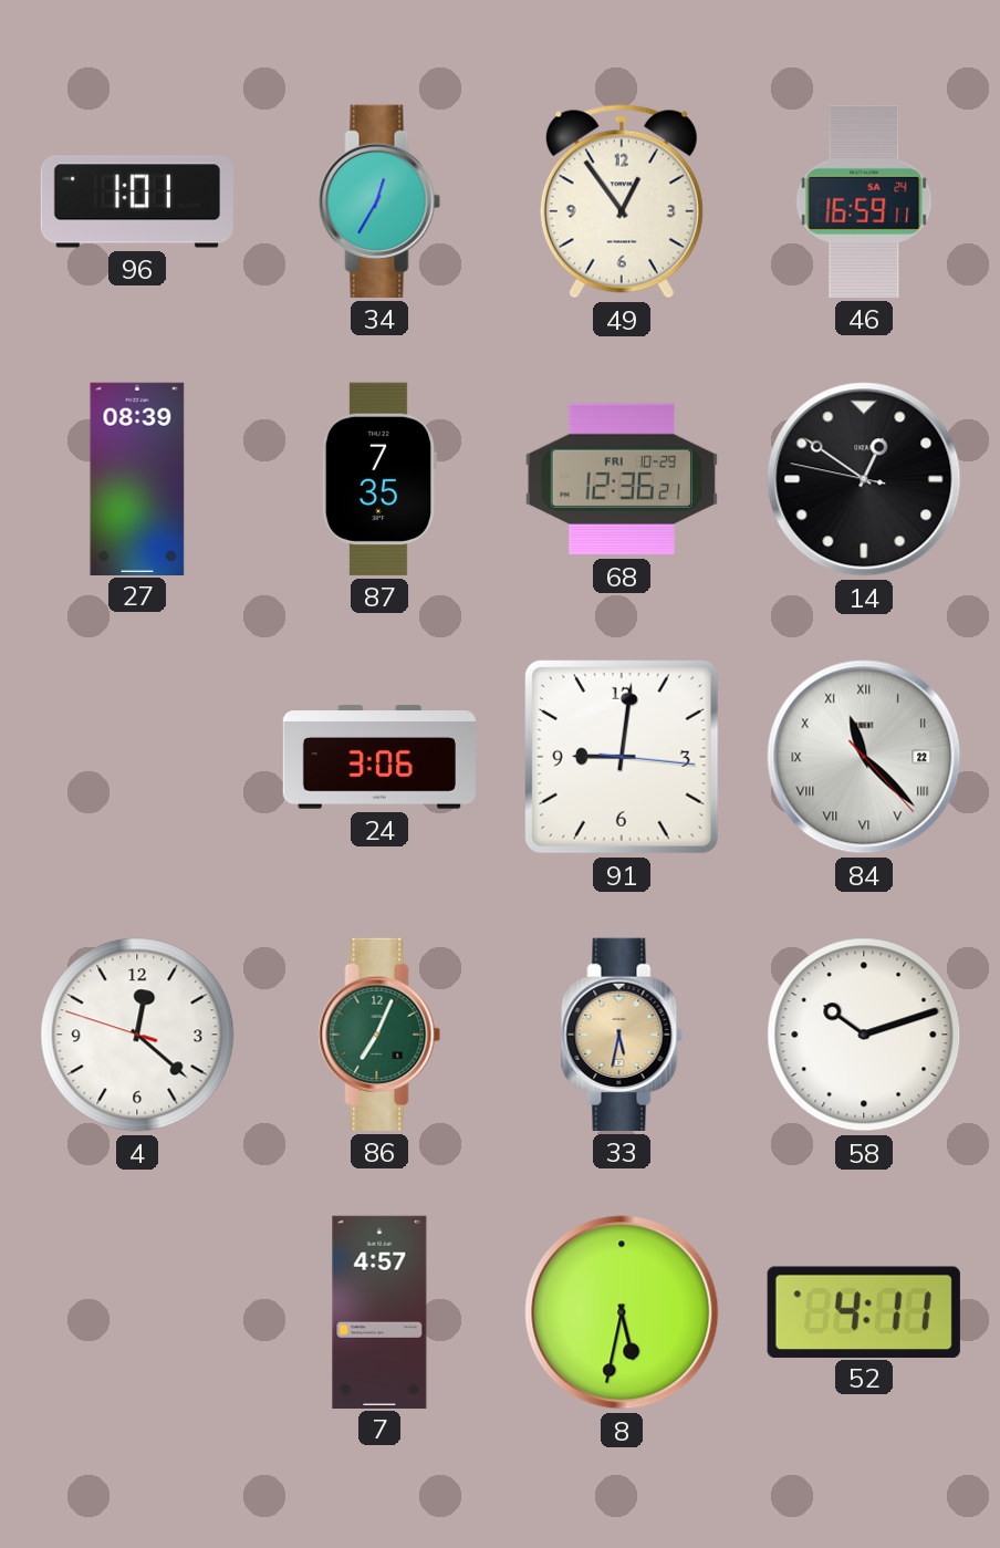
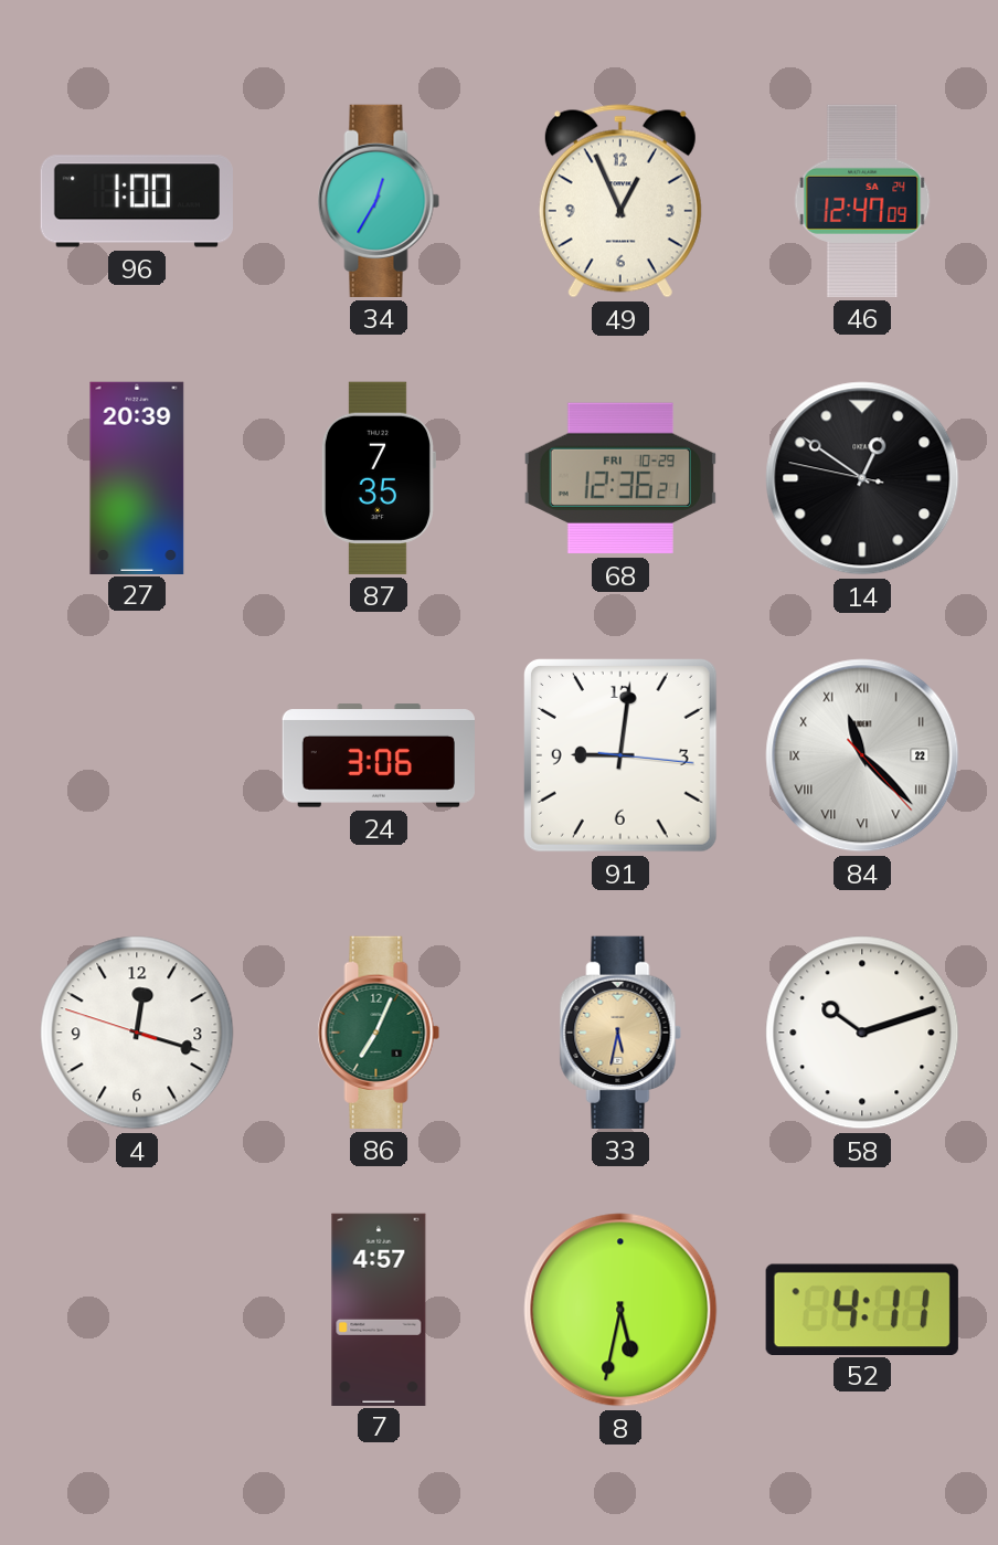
96: 1:01 -> 1:00
49: 12:54 -> 12:56
46: 16:59 -> 12:47
27: 08:39 -> 20:39
4: 12:21 -> 12:17
